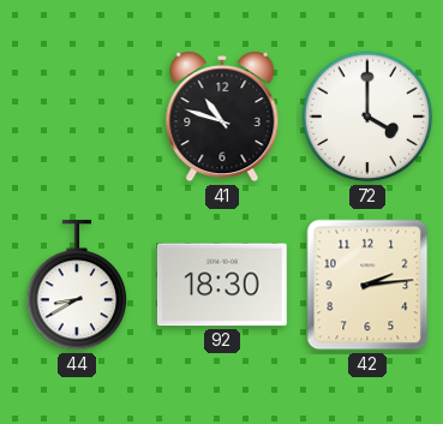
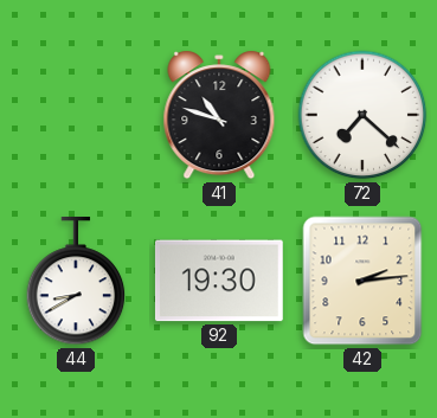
72: 4:00 -> 7:22
92: 18:30 -> 19:30
